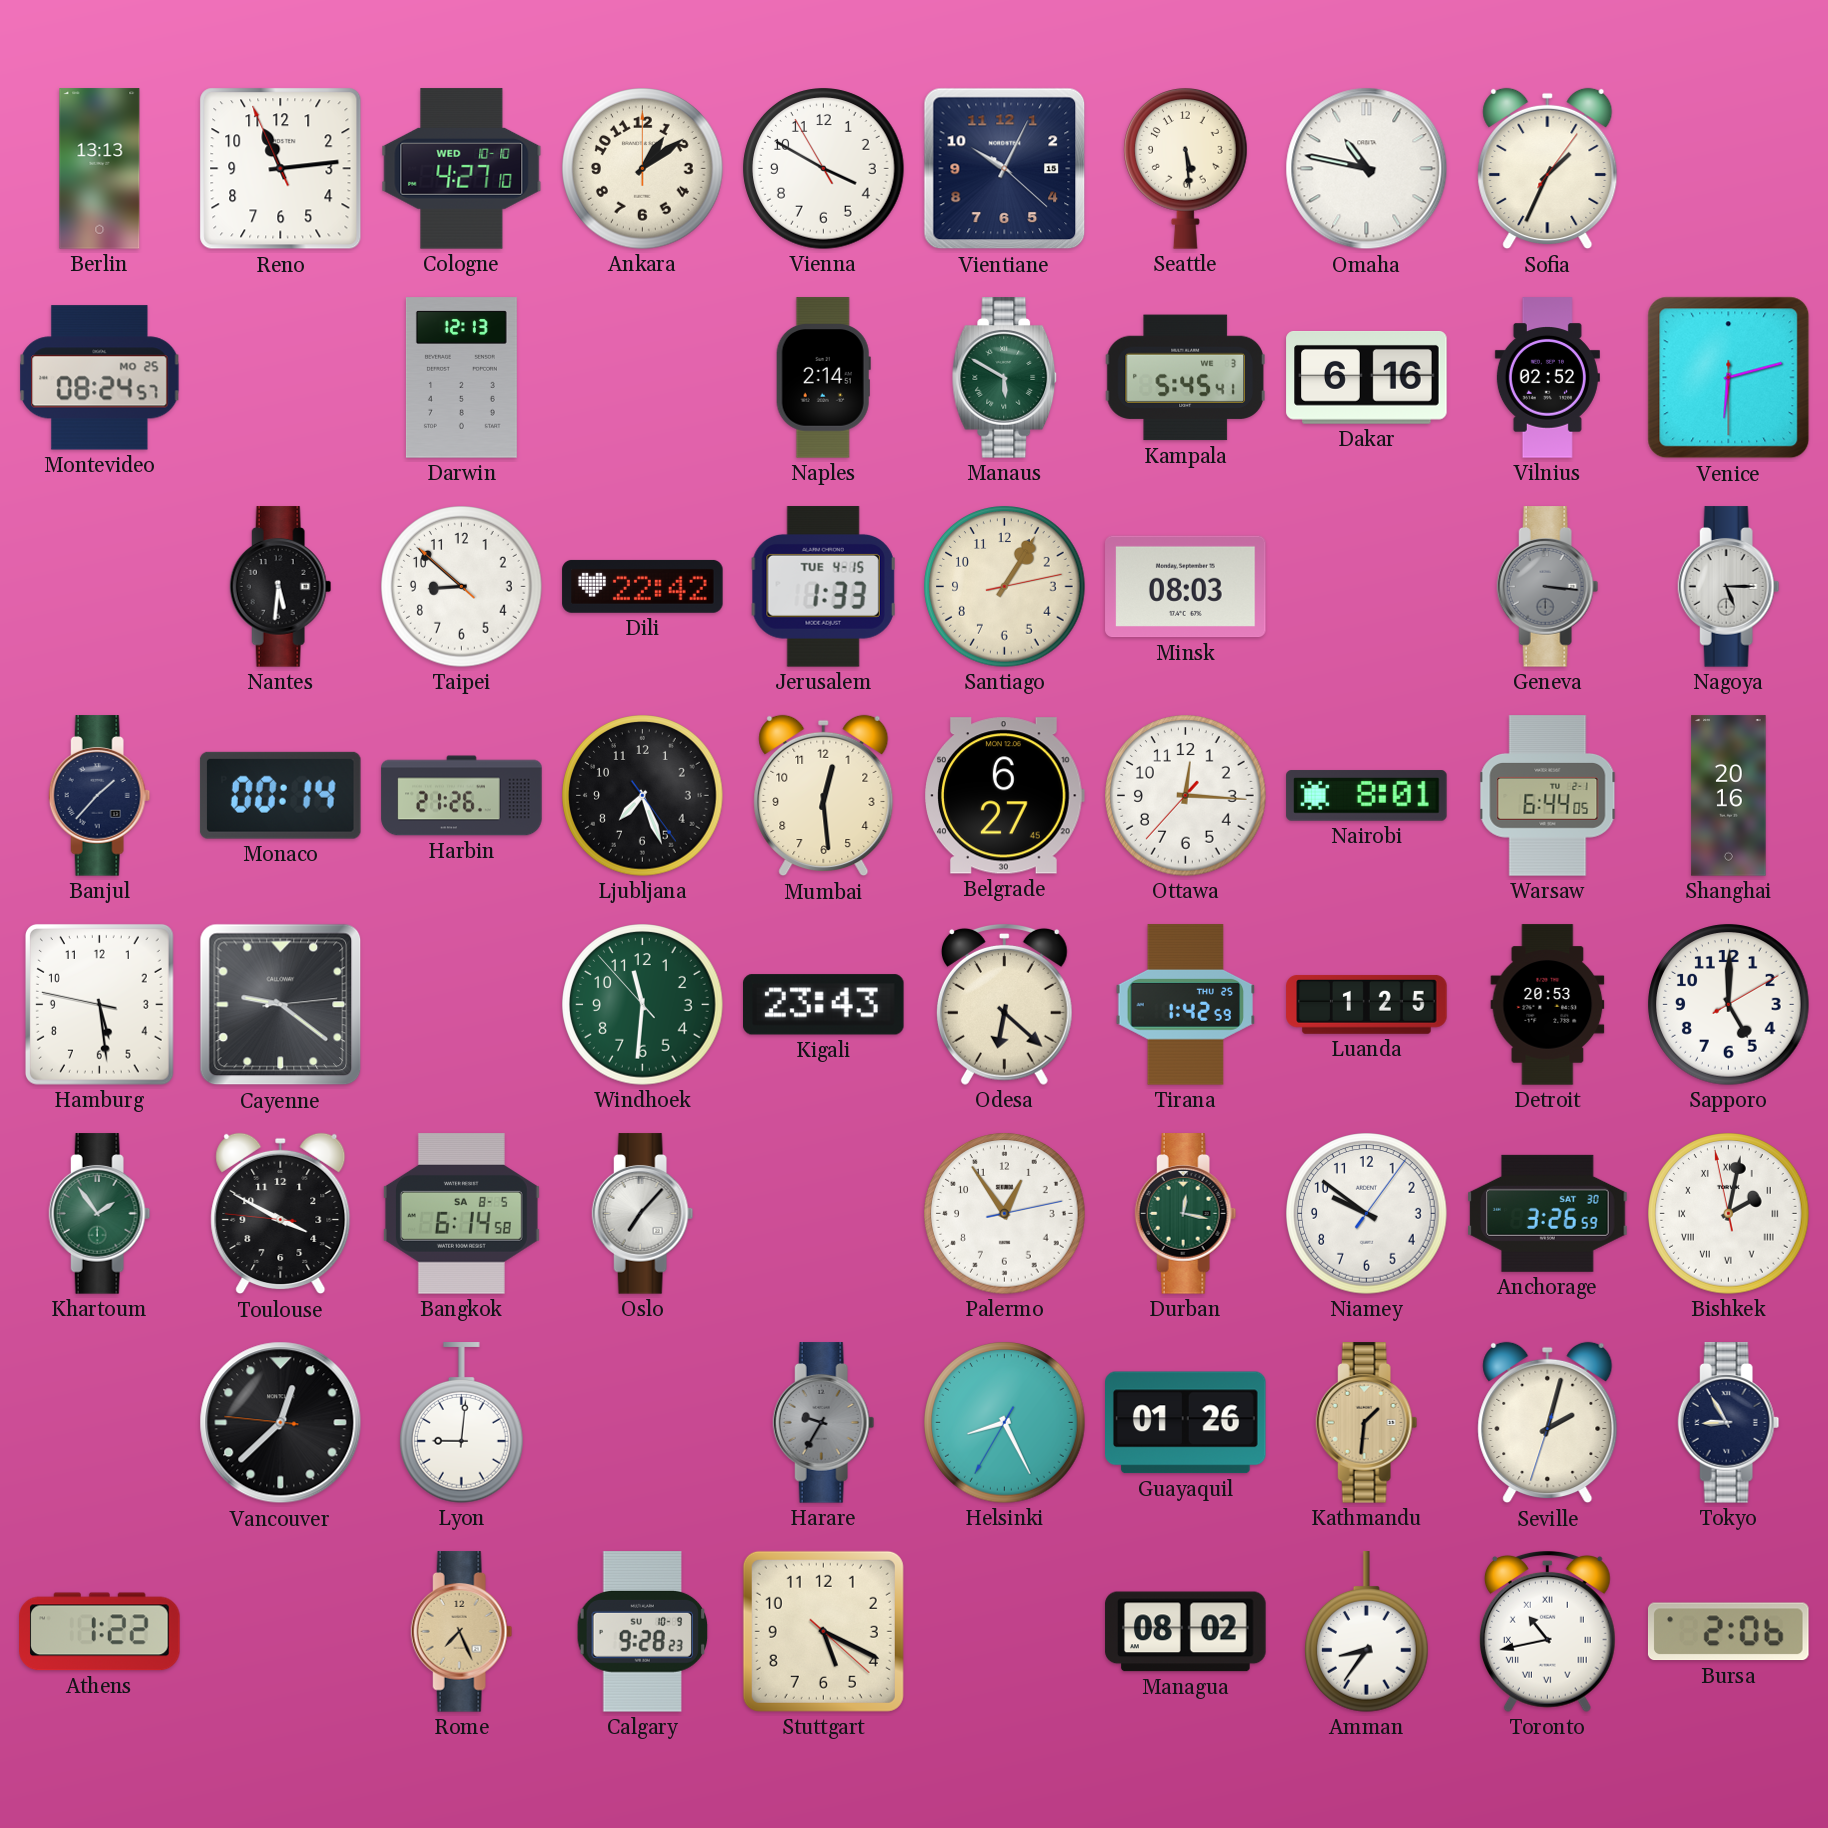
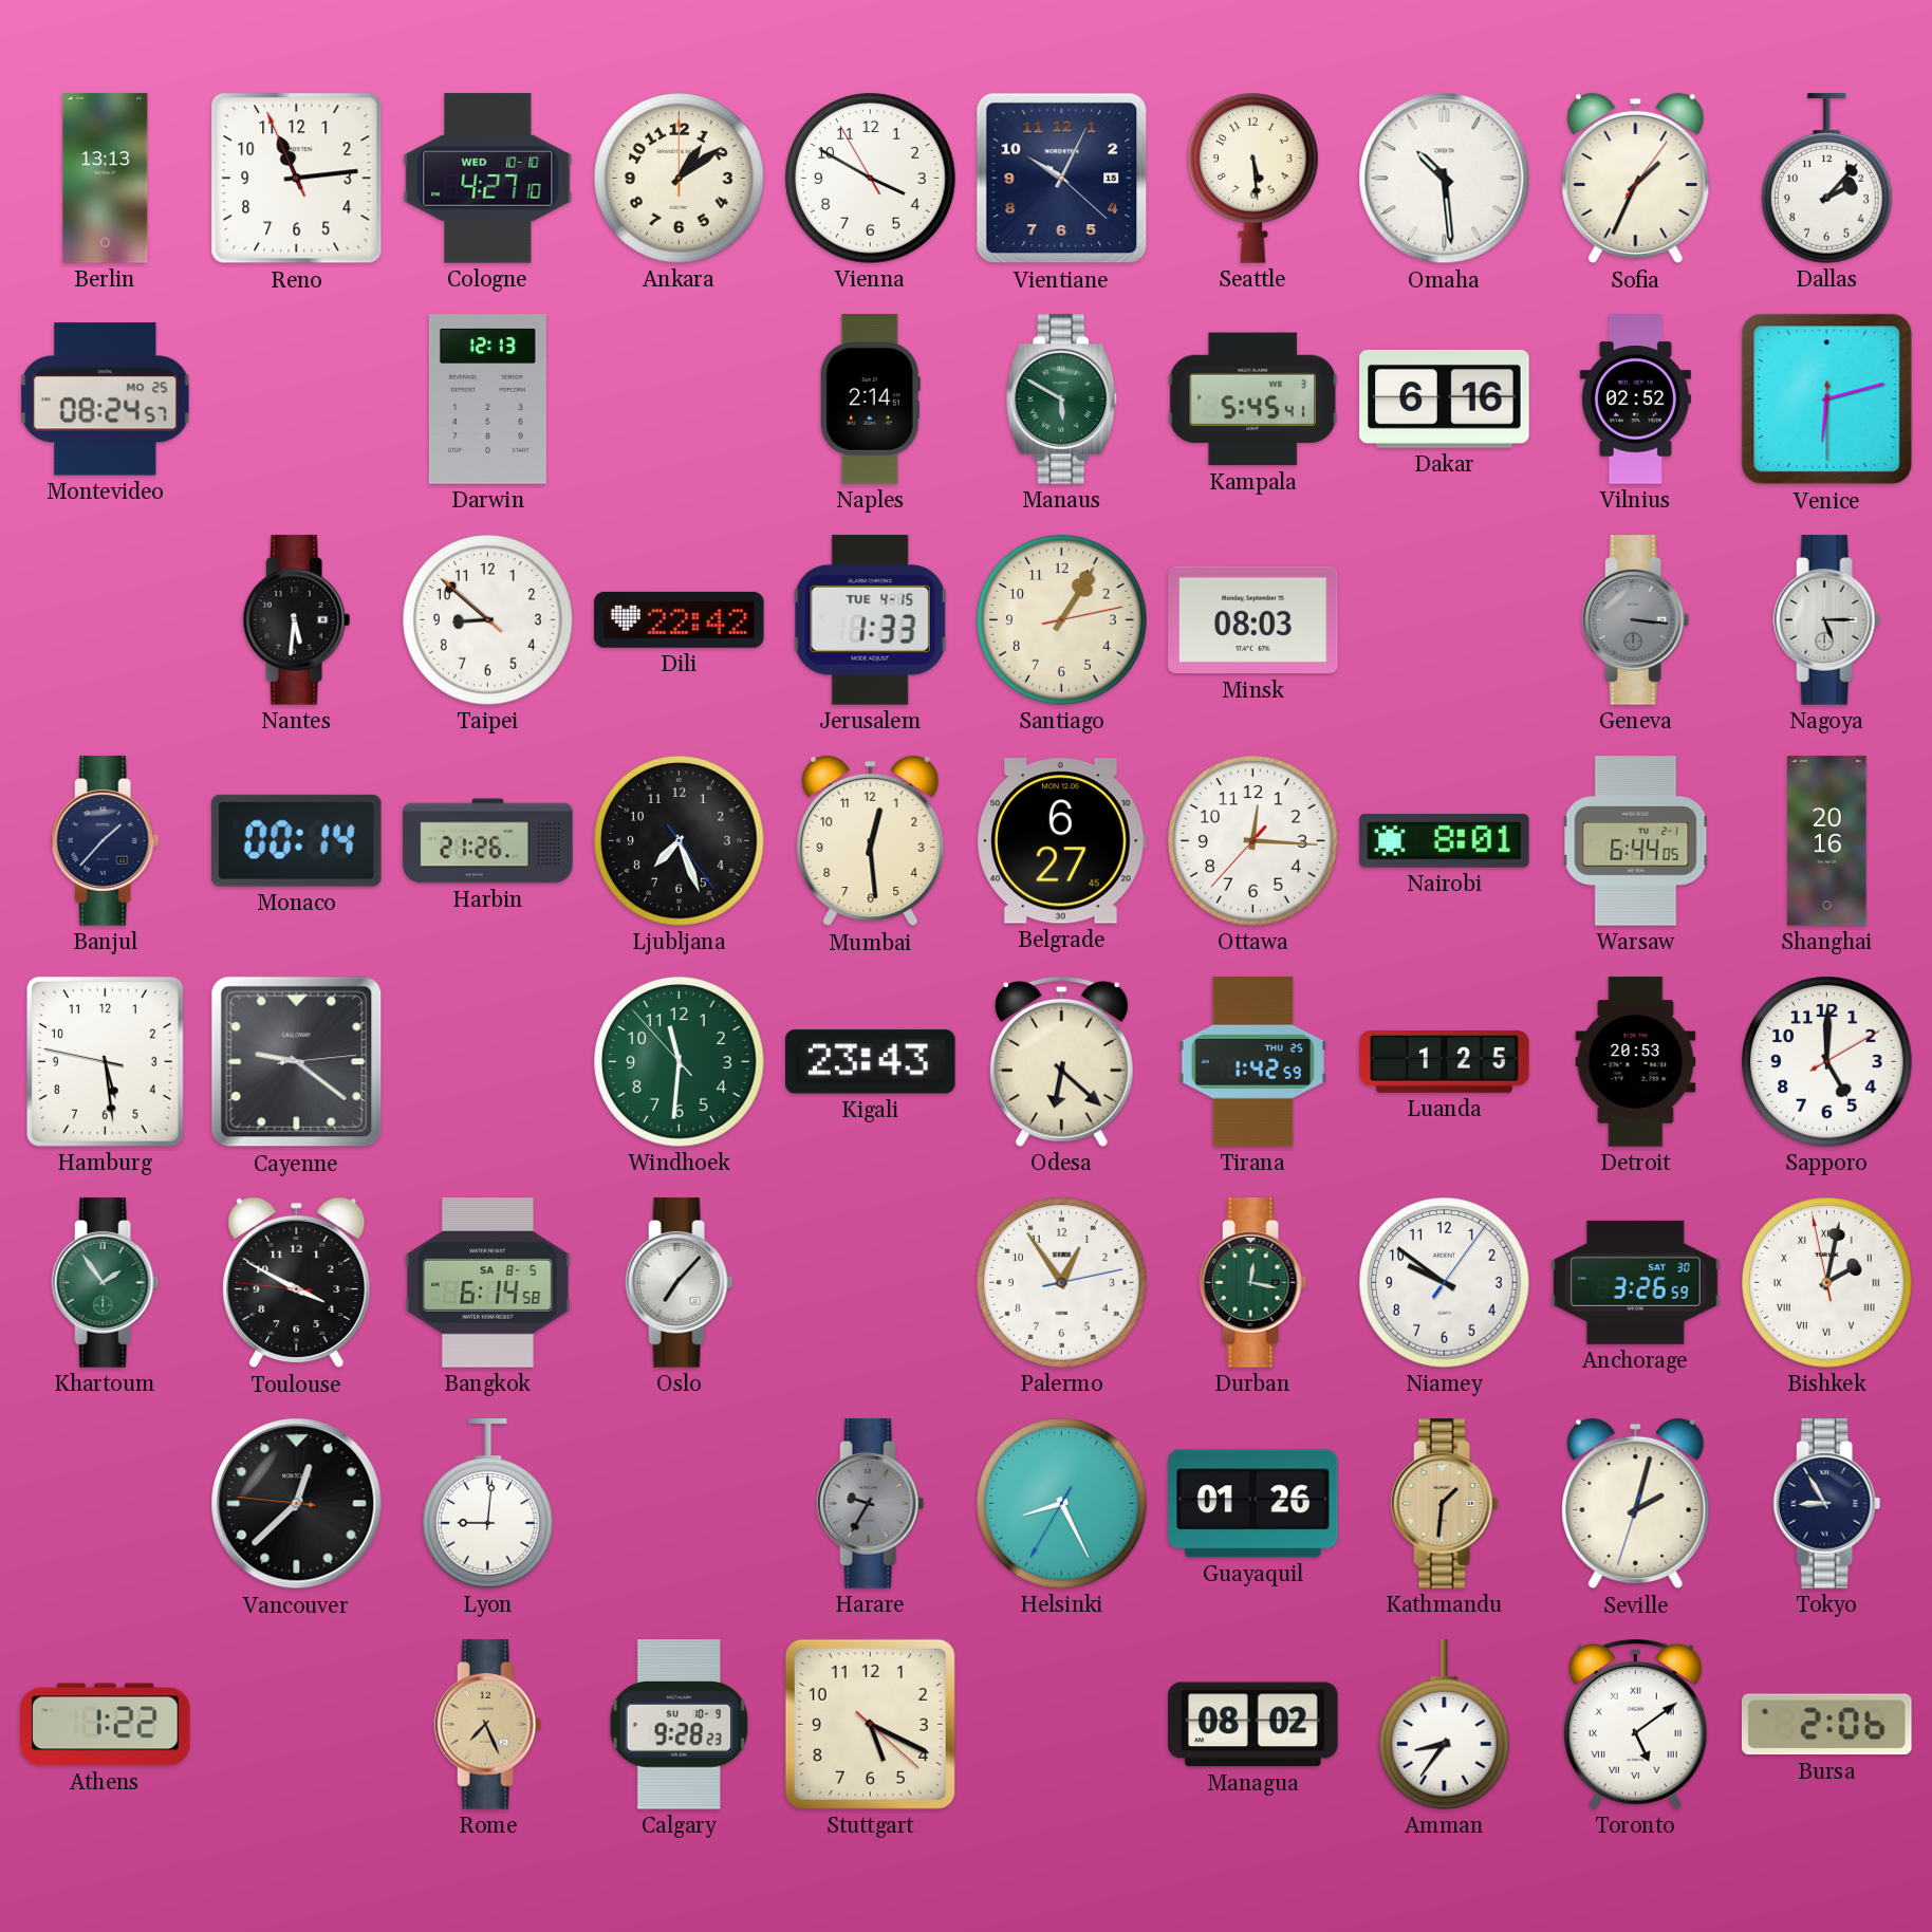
Omaha: 10:47 -> 10:29
Dallas: none -> 2:07
Toronto: 10:43 -> 5:09
